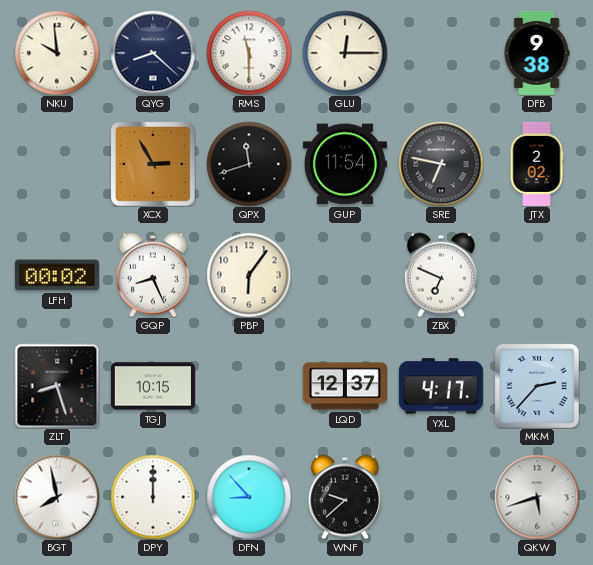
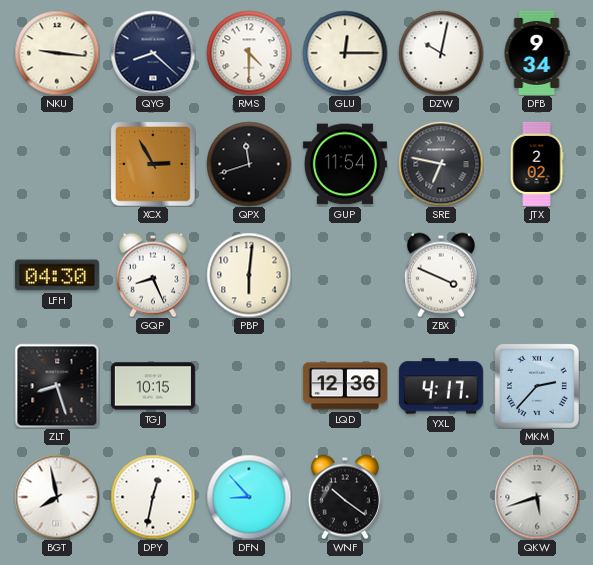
NKU: 9:59 -> 9:16
RMS: 11:30 -> 4:30
DZW: none -> 10:02
DFB: 9:38 -> 9:34
LFH: 00:02 -> 04:30
PBP: 6:06 -> 6:01
ZBX: 6:49 -> 3:49
LQD: 12:37 -> 12:36
DPY: 12:00 -> 12:32
WNF: 9:38 -> 10:21
